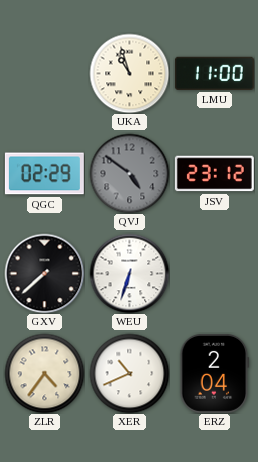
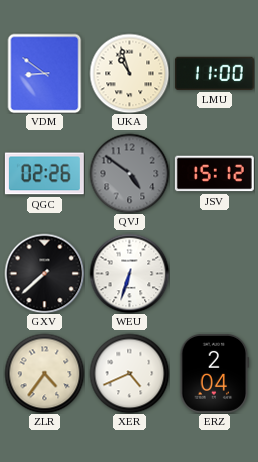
VDM: none -> 8:51
QGC: 02:29 -> 02:26
JSV: 23:12 -> 15:12
XER: 10:41 -> 4:41
